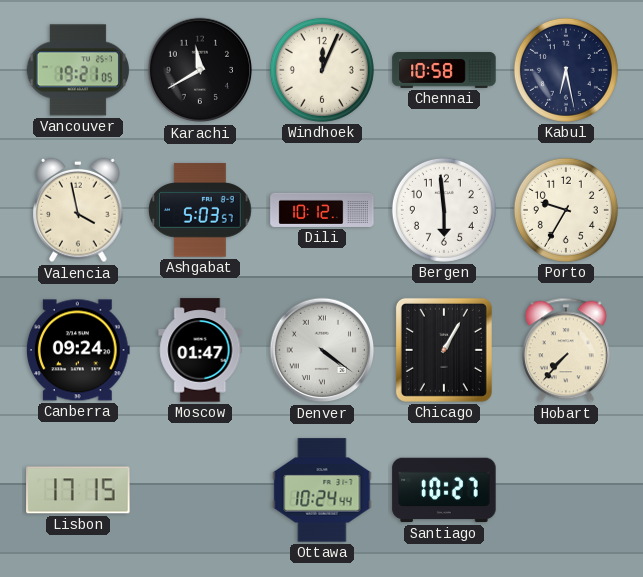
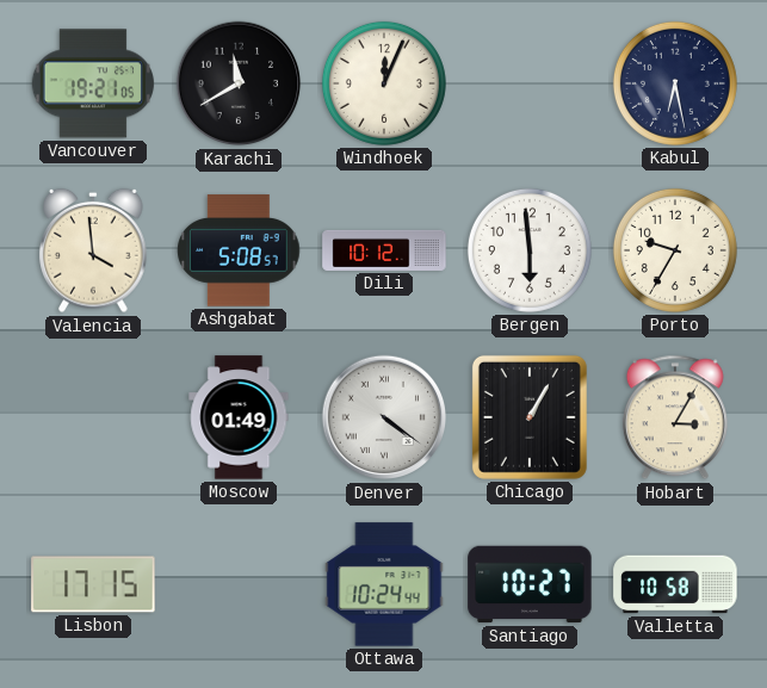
Chennai: 10:58 -> none
Valencia: 3:58 -> 3:59
Ashgabat: 5:03 -> 5:08
Canberra: 09:24 -> none
Moscow: 01:47 -> 01:49
Hobart: 7:37 -> 3:05
Valletta: none -> 10:58
